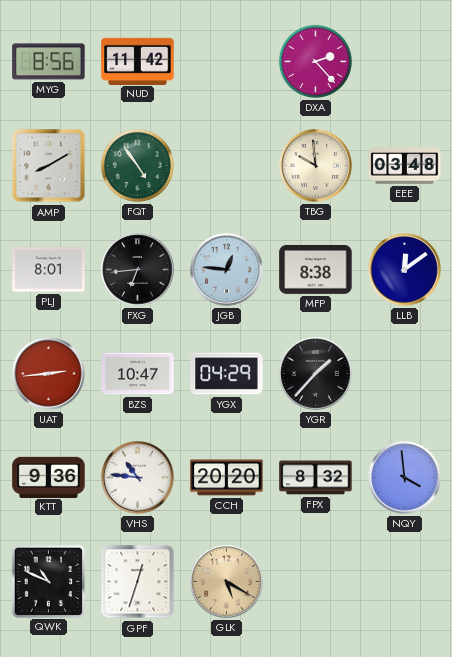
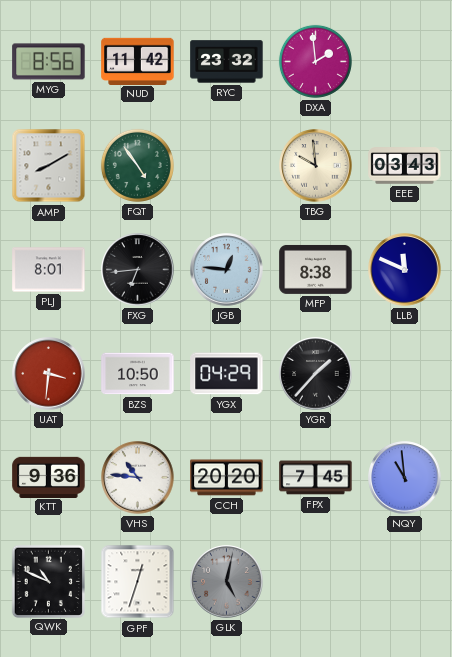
RYC: none -> 23:32
DXA: 2:23 -> 1:59
EEE: 03:48 -> 03:43
LLB: 12:09 -> 11:49
UAT: 2:44 -> 3:31
BZS: 10:47 -> 10:50
FPX: 8:32 -> 7:45
NQY: 3:59 -> 10:59
GLK: 5:20 -> 5:02
GLK dial: champagne -> grey
